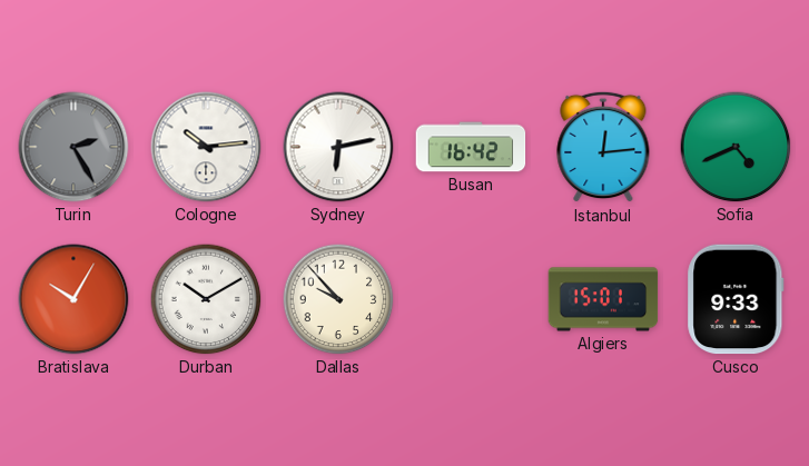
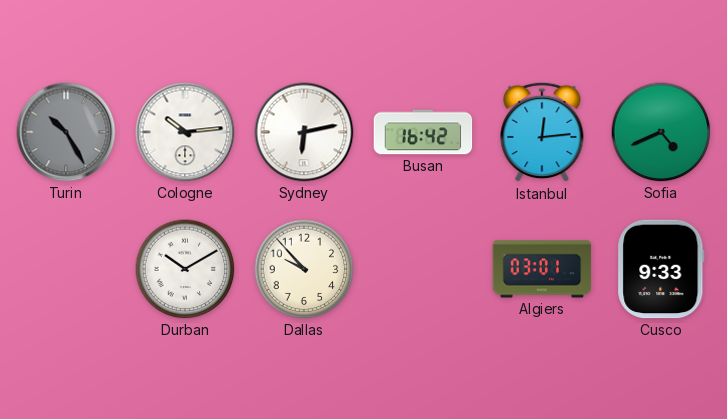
Turin: 2:25 -> 10:25
Bratislava: 10:05 -> none
Algiers: 15:01 -> 03:01
